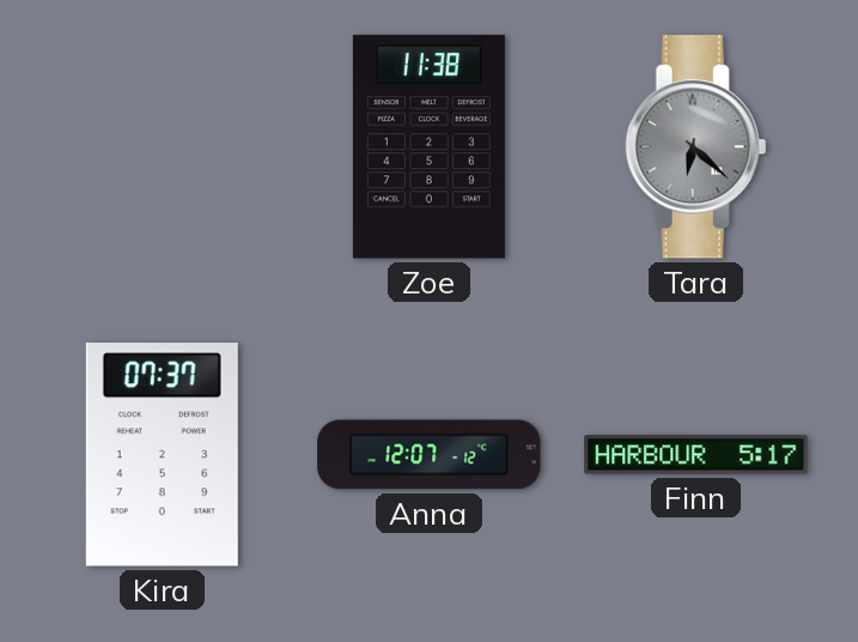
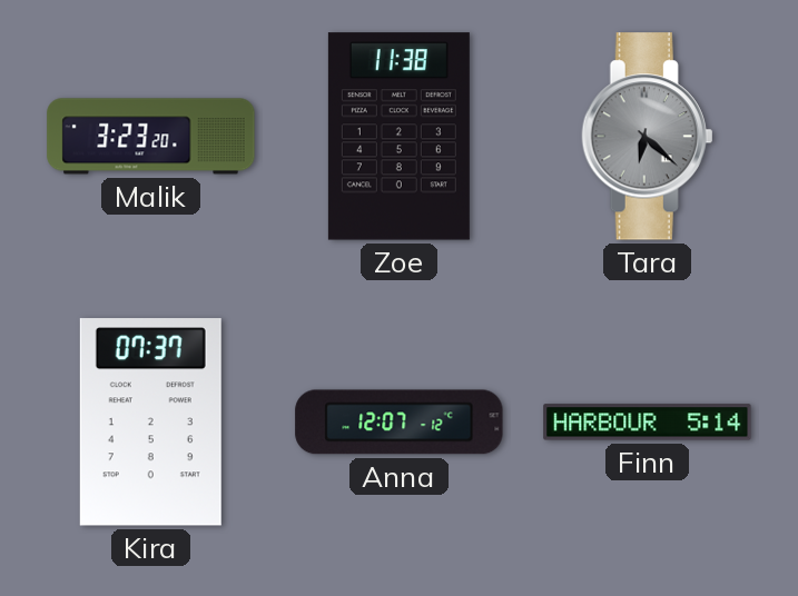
Malik: none -> 3:23
Finn: 5:17 -> 5:14
